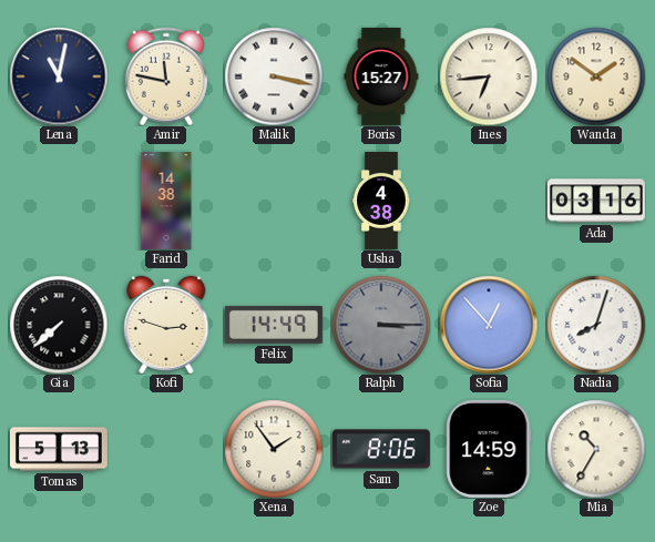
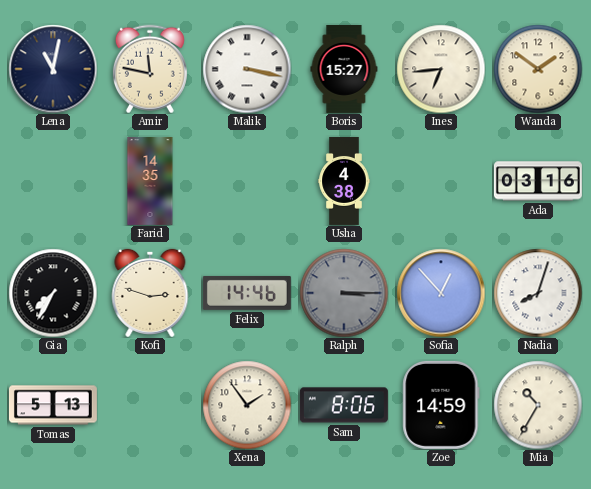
Farid: 14:38 -> 14:35
Gia: 7:38 -> 7:35
Felix: 14:49 -> 14:46
